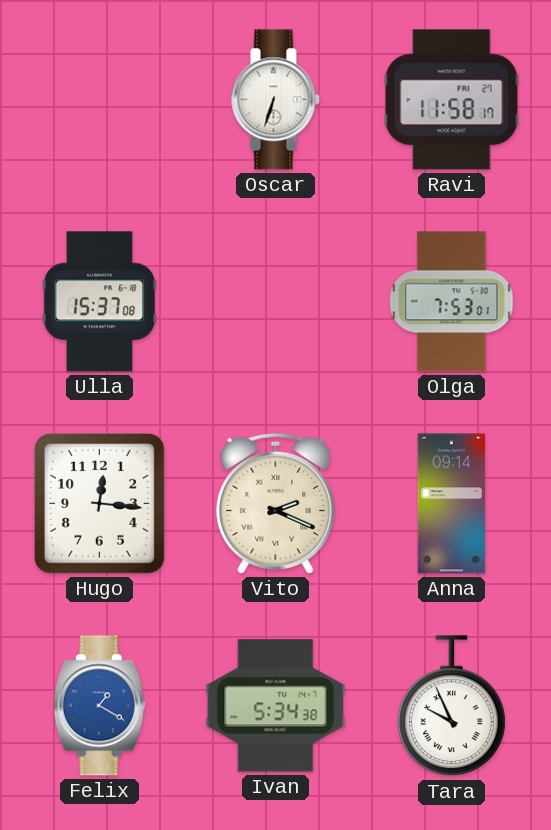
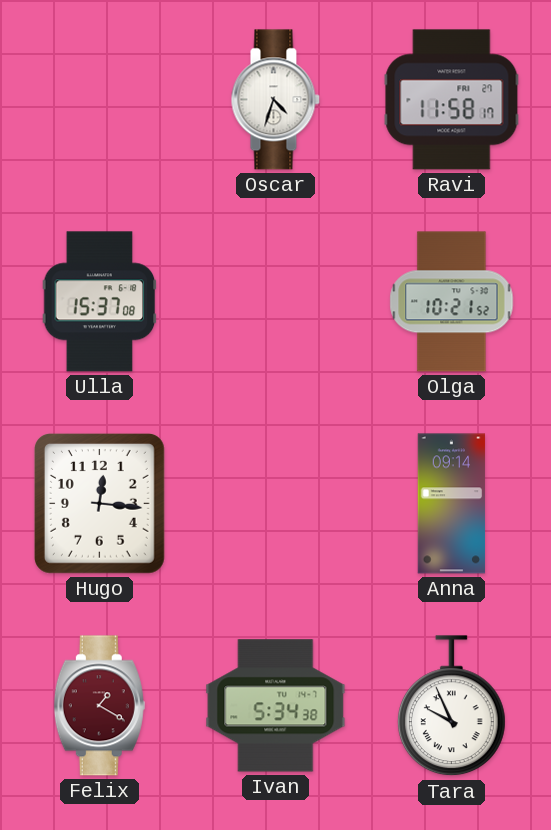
Oscar: 6:33 -> 4:33
Olga: 7:53 -> 10:21
Vito: 2:19 -> none
Felix dial: blue -> burgundy
